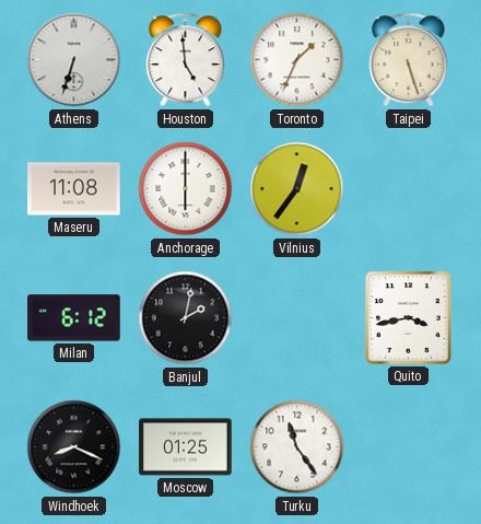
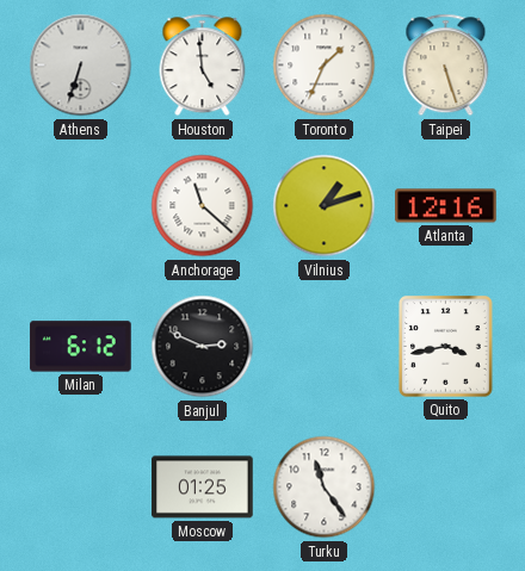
Maseru: 11:08 -> none
Anchorage: 6:00 -> 11:22
Vilnius: 12:36 -> 1:12
Atlanta: none -> 12:16
Banjul: 2:02 -> 2:49
Windhoek: 8:19 -> none
